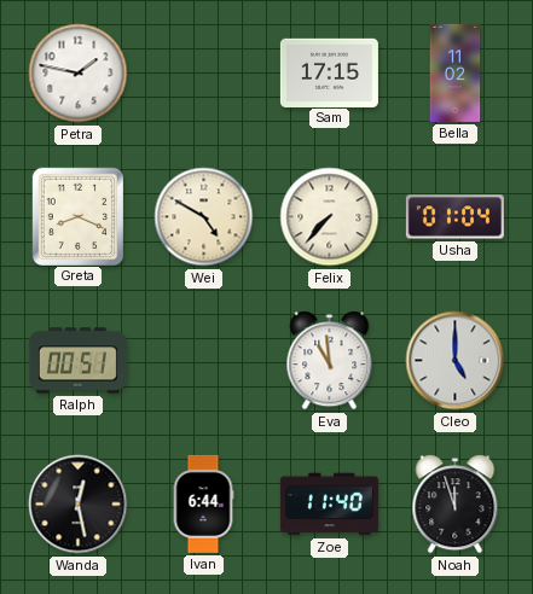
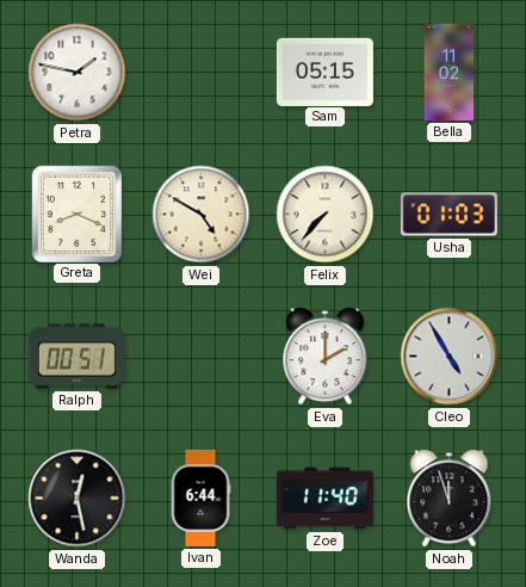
Sam: 17:15 -> 05:15
Usha: 01:04 -> 01:03
Eva: 10:59 -> 2:00
Cleo: 5:00 -> 4:55
